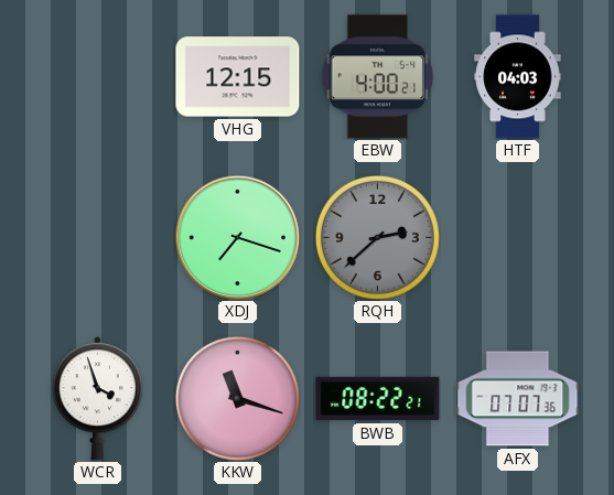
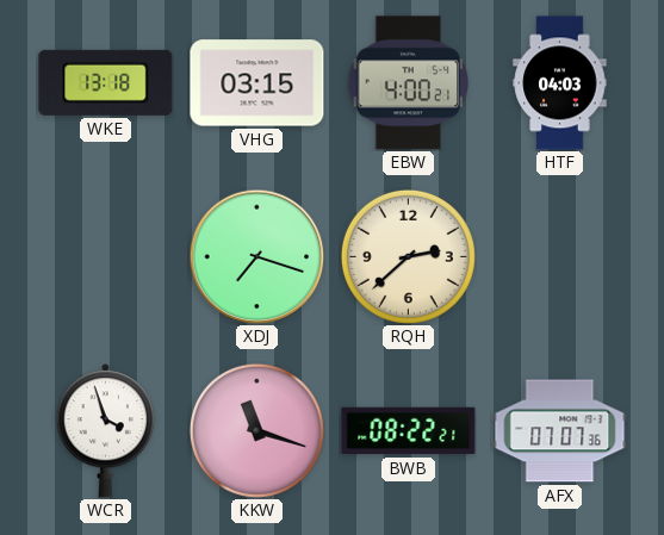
WKE: none -> 13:18
VHG: 12:15 -> 03:15
RQH dial: grey -> cream
